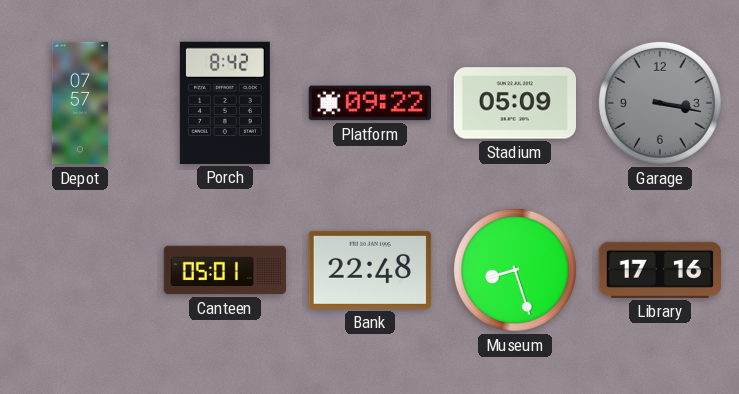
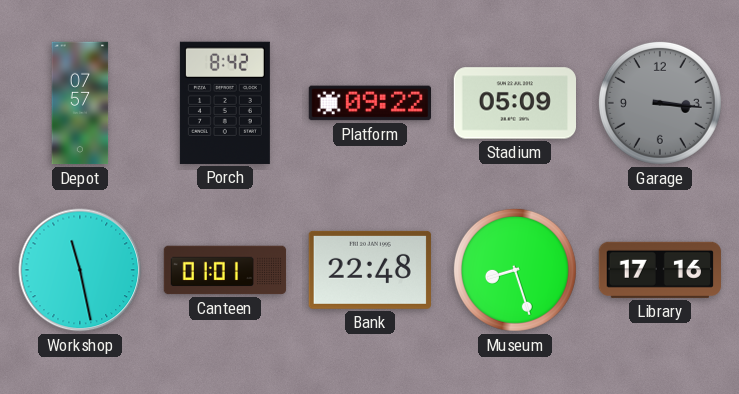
Garage: 3:17 -> 3:16
Workshop: none -> 11:28
Canteen: 05:01 -> 01:01
